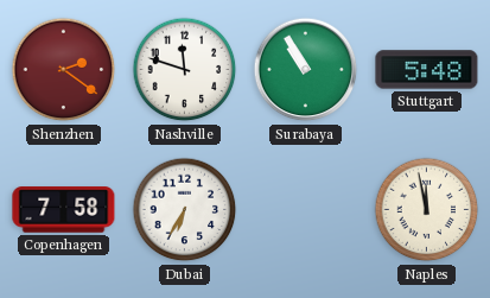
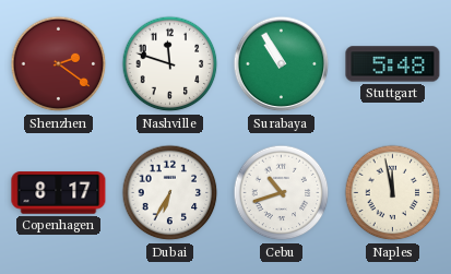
Copenhagen: 7:58 -> 8:17
Cebu: none -> 10:42
